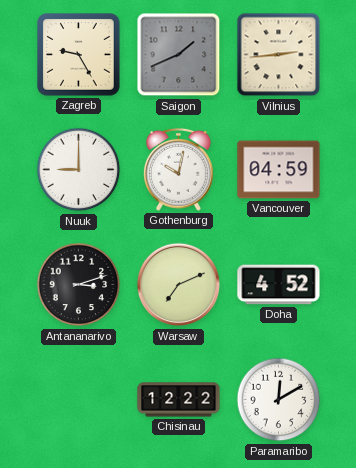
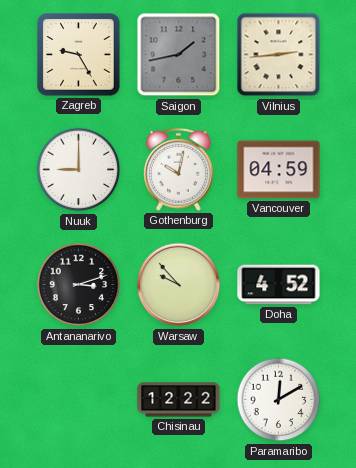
Saigon: 1:41 -> 1:43
Warsaw: 7:11 -> 9:53
